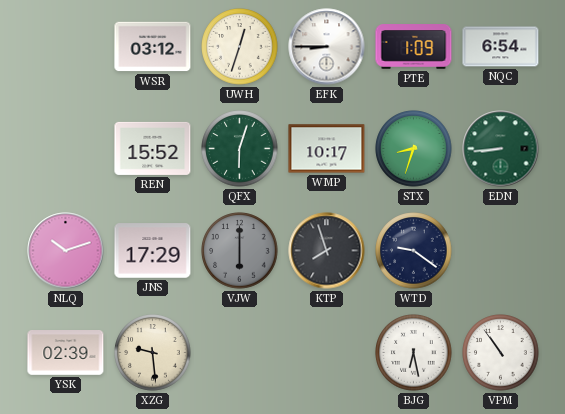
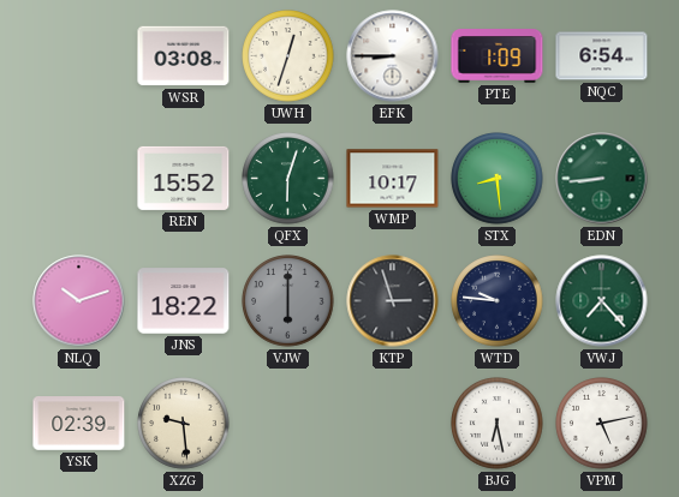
WSR: 03:12 -> 03:08
STX: 8:33 -> 8:29
JNS: 17:29 -> 18:22
KTP: 7:57 -> 2:57
WTD: 9:21 -> 9:46
VWJ: none -> 7:23
VPM: 10:54 -> 5:13
